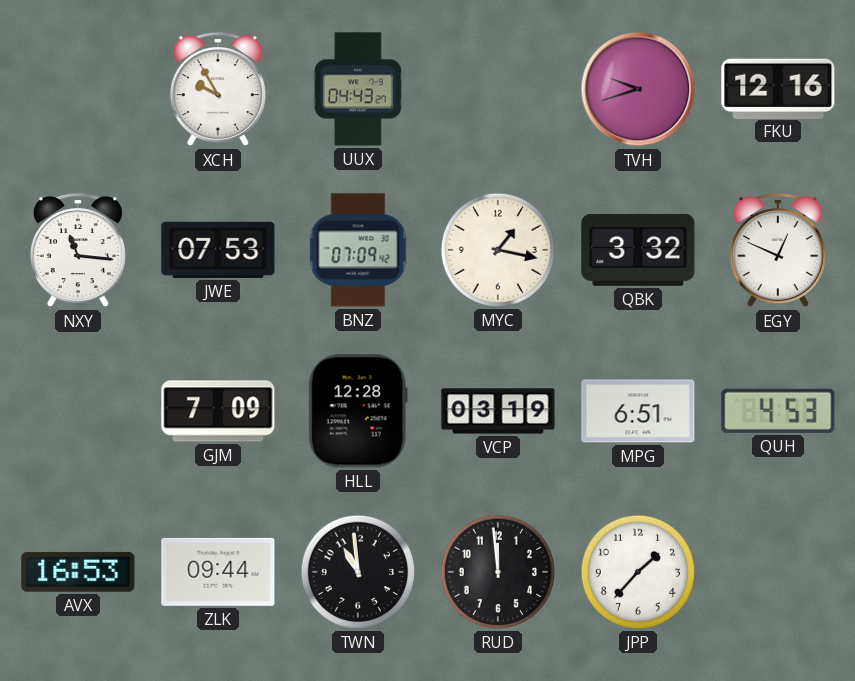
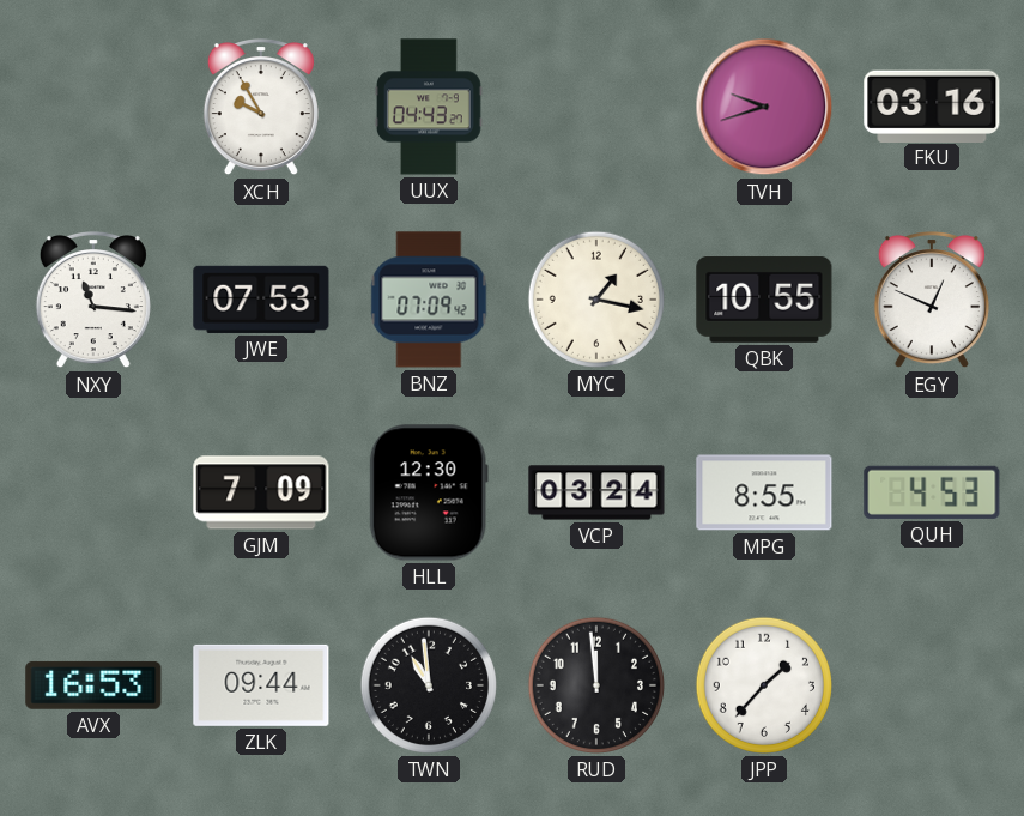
FKU: 12:16 -> 03:16
QBK: 3:32 -> 10:55
HLL: 12:28 -> 12:30
VCP: 03:19 -> 03:24
MPG: 6:51 -> 8:55
